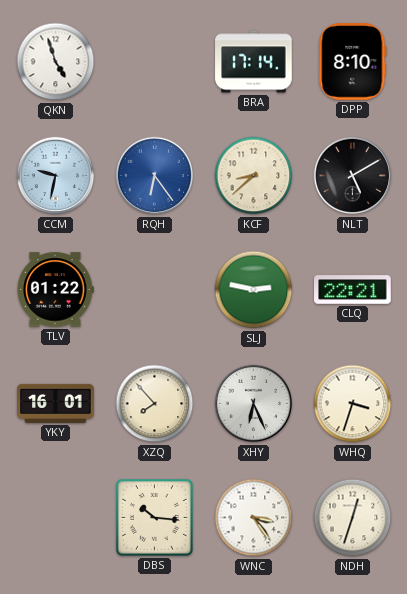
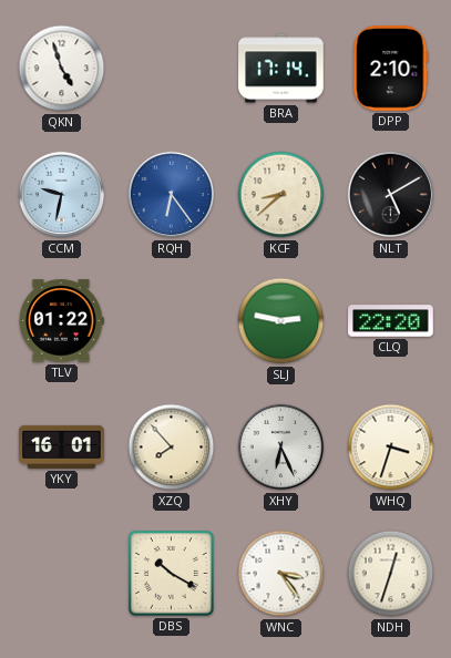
DPP: 8:10 -> 2:10
CLQ: 22:21 -> 22:20
DBS: 10:16 -> 10:20
